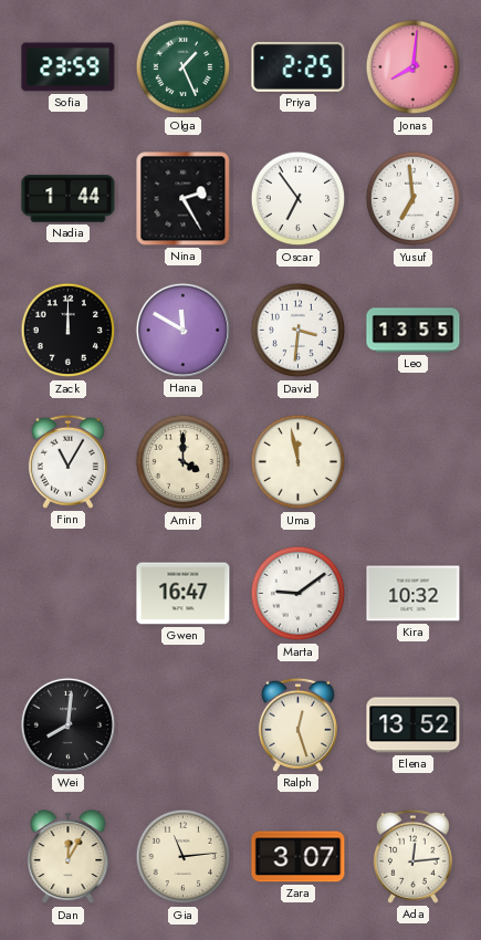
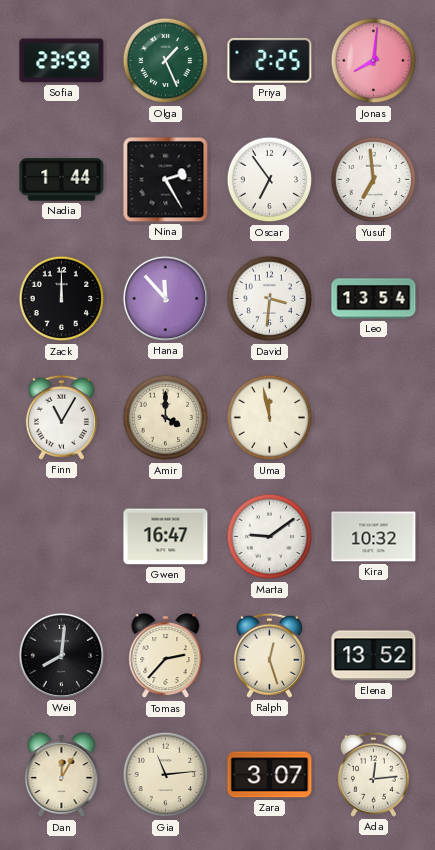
Hana: 11:50 -> 11:53
Leo: 13:55 -> 13:54
Tomas: none -> 2:37
